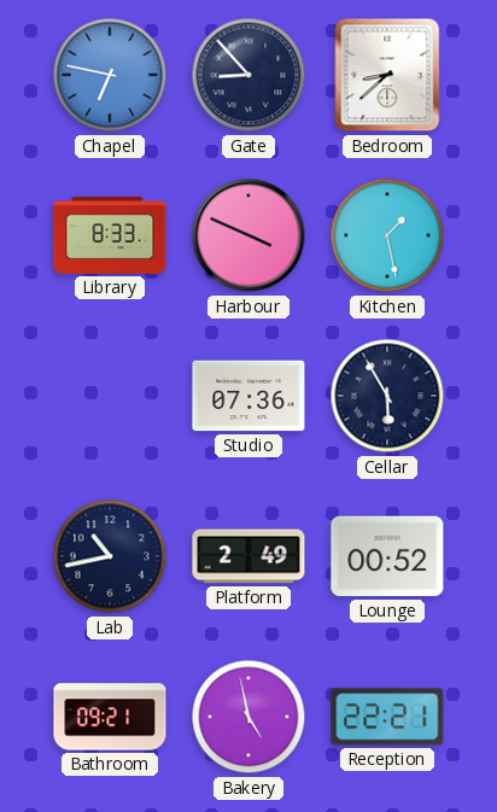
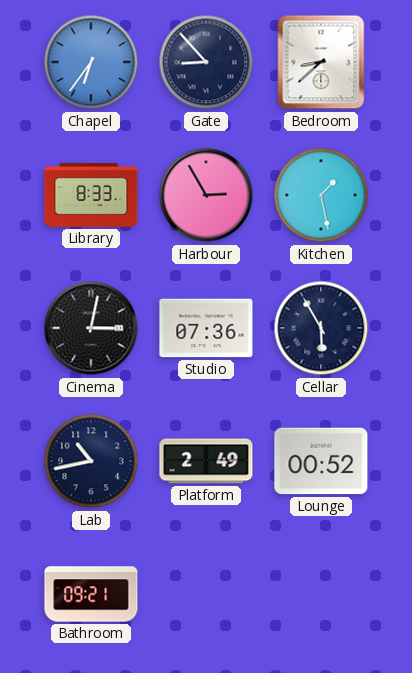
Chapel: 6:47 -> 6:36
Harbour: 3:49 -> 2:55
Cinema: none -> 3:02
Bakery: 4:58 -> none
Reception: 22:21 -> none
